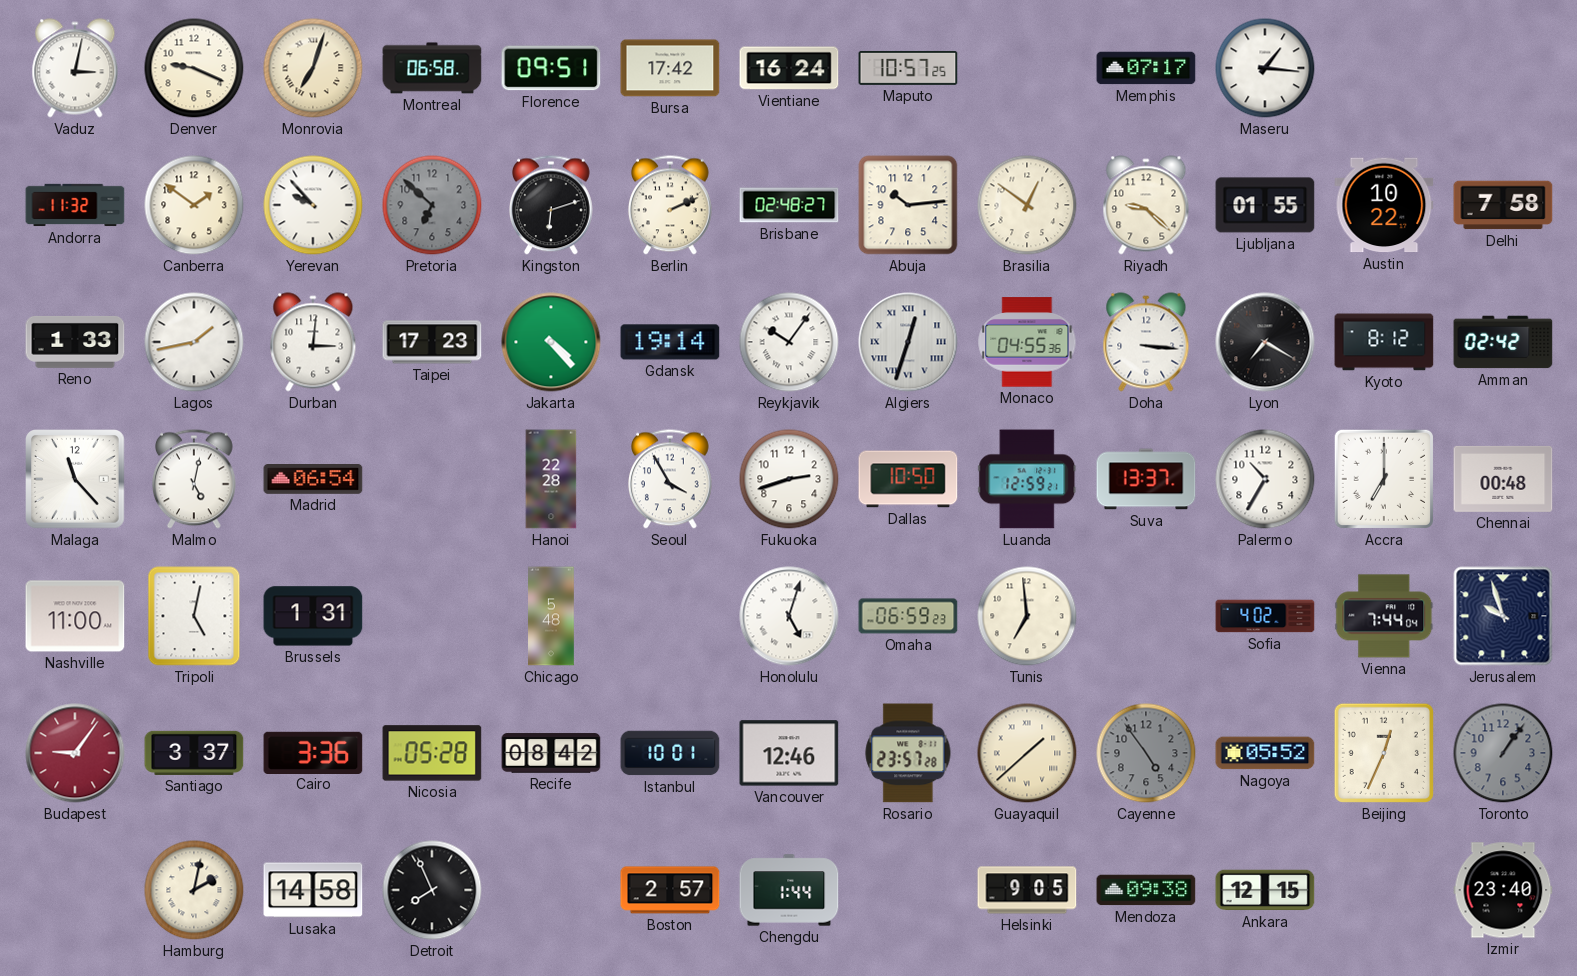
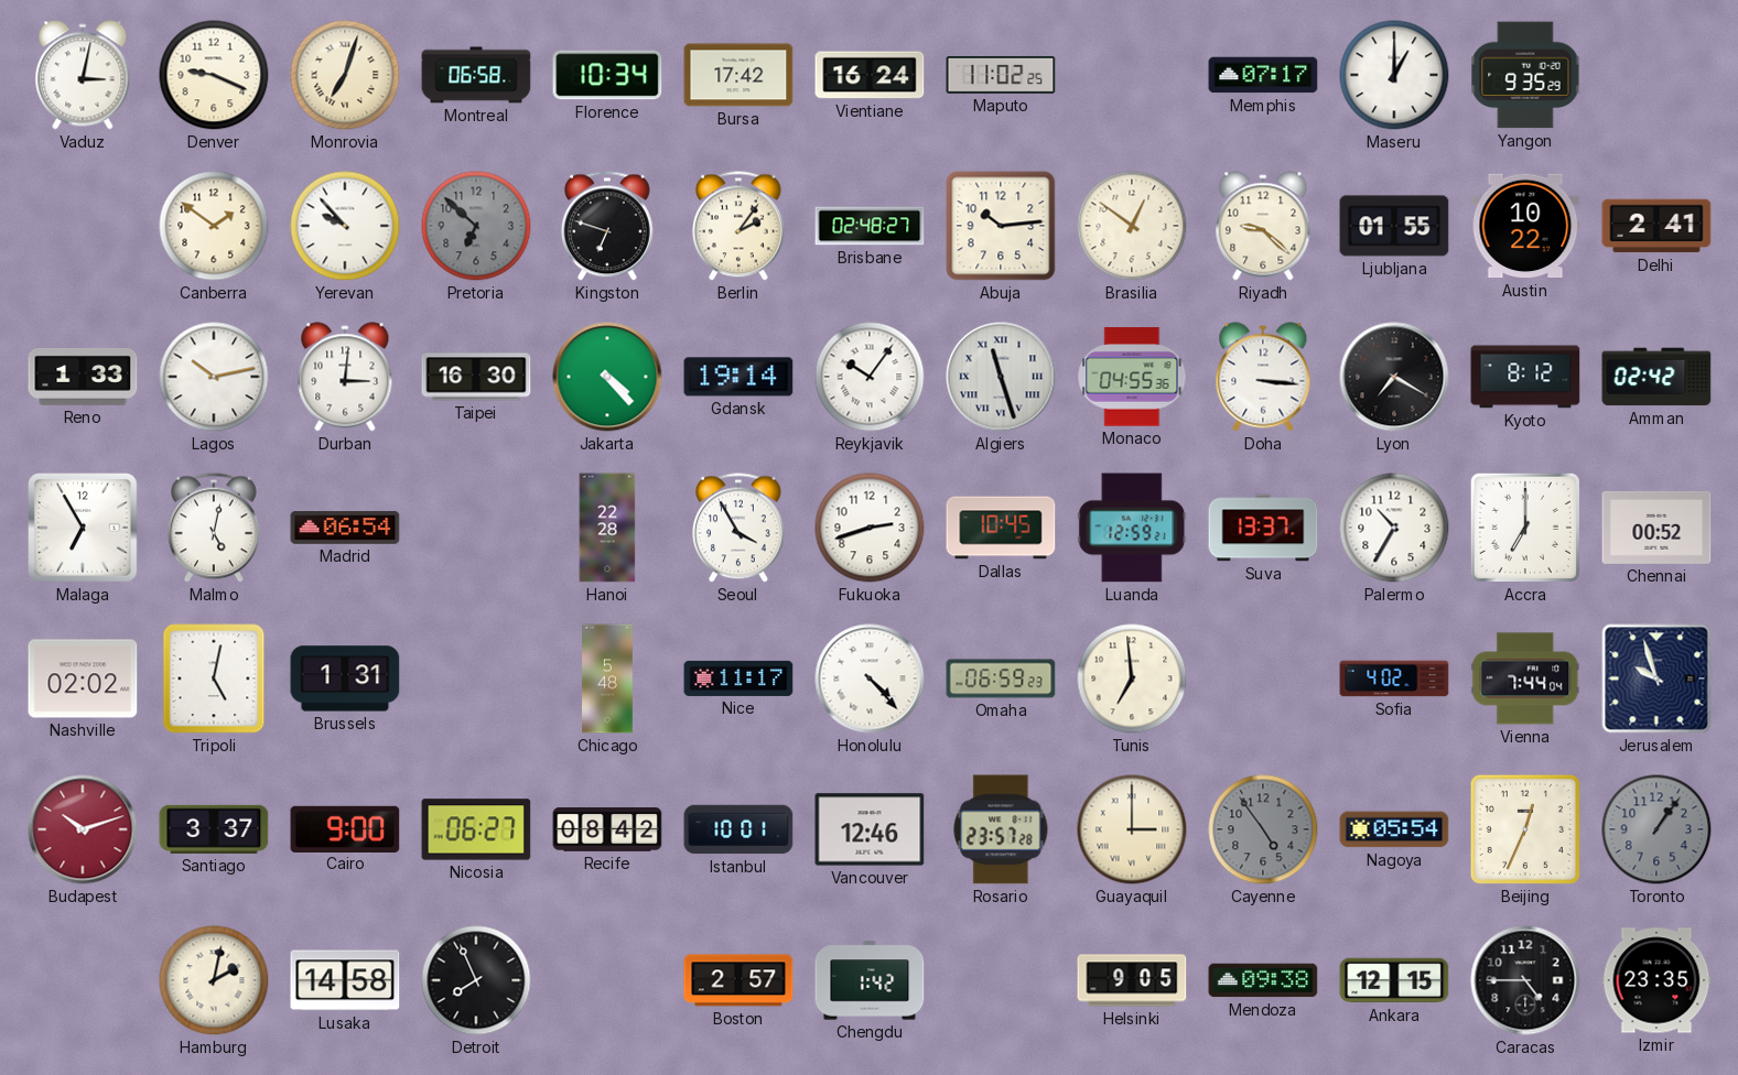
Florence: 09:51 -> 10:34
Maputo: 10:57 -> 11:02
Maseru: 1:16 -> 1:00
Yangon: none -> 9:35
Andorra: 11:32 -> none
Kingston: 6:12 -> 6:48
Berlin: 2:11 -> 2:06
Delhi: 7:58 -> 2:41
Lagos: 1:43 -> 10:13
Taipei: 17:23 -> 16:30
Algiers: 12:33 -> 11:27
Malaga: 11:23 -> 6:55
Dallas: 10:50 -> 10:45
Chennai: 00:48 -> 00:52
Nashville: 11:00 -> 02:02
Nice: none -> 11:17
Honolulu: 5:03 -> 4:23
Budapest: 9:06 -> 10:12
Cairo: 3:36 -> 9:00
Nicosia: 05:28 -> 06:27
Guayaquil: 1:38 -> 3:00
Nagoya: 05:52 -> 05:54
Chengdu: 1:44 -> 1:42
Caracas: none -> 4:45
Izmir: 23:40 -> 23:35
